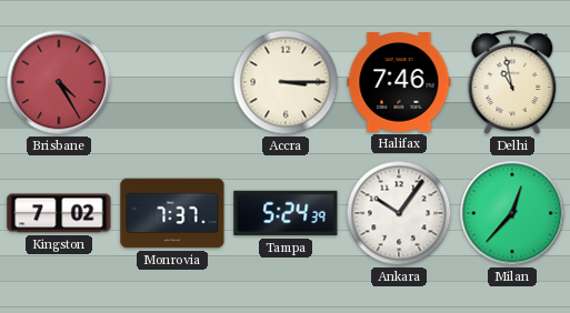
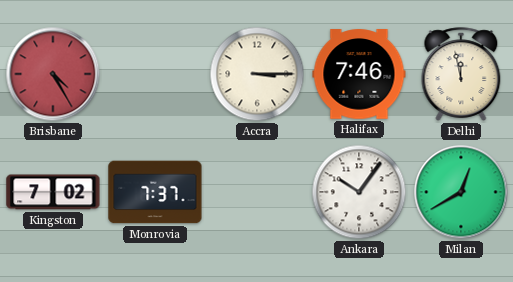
Delhi: 10:58 -> 11:58
Tampa: 5:24 -> none
Milan: 12:37 -> 12:40
